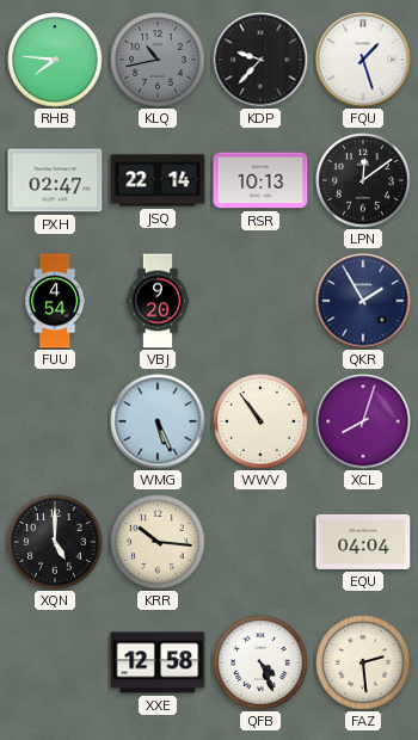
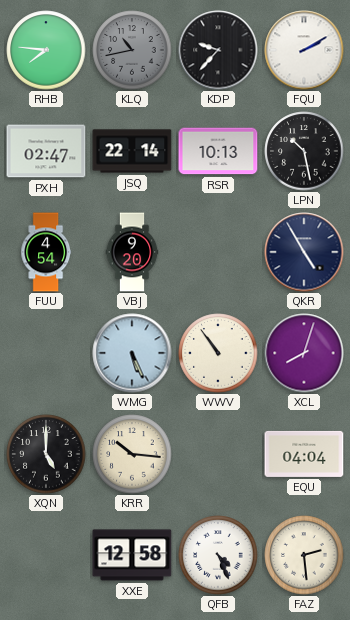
FQU: 1:27 -> 2:10
LPN: 12:09 -> 10:28
QKR: 1:55 -> 4:55
